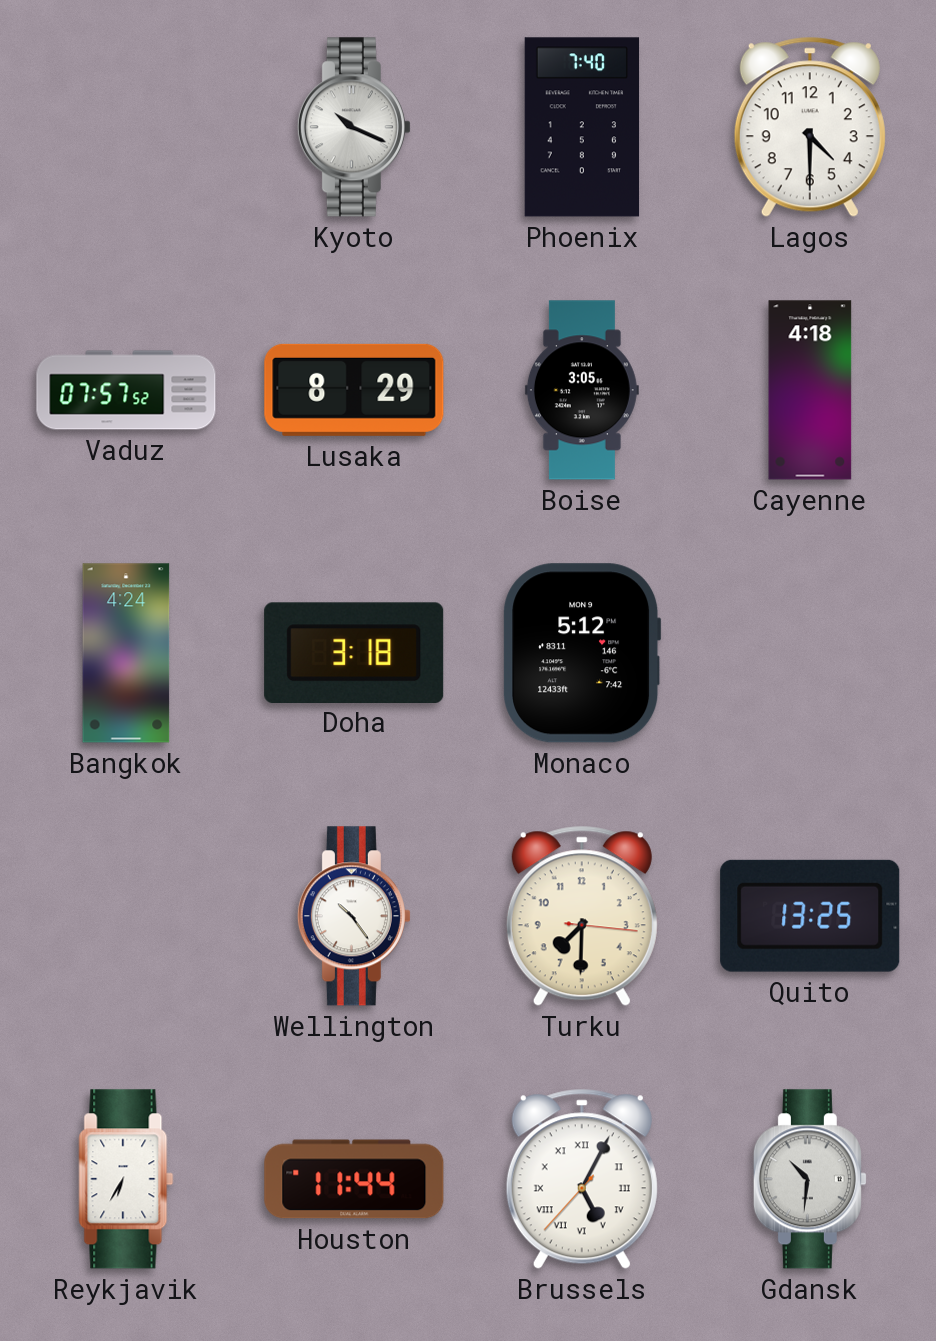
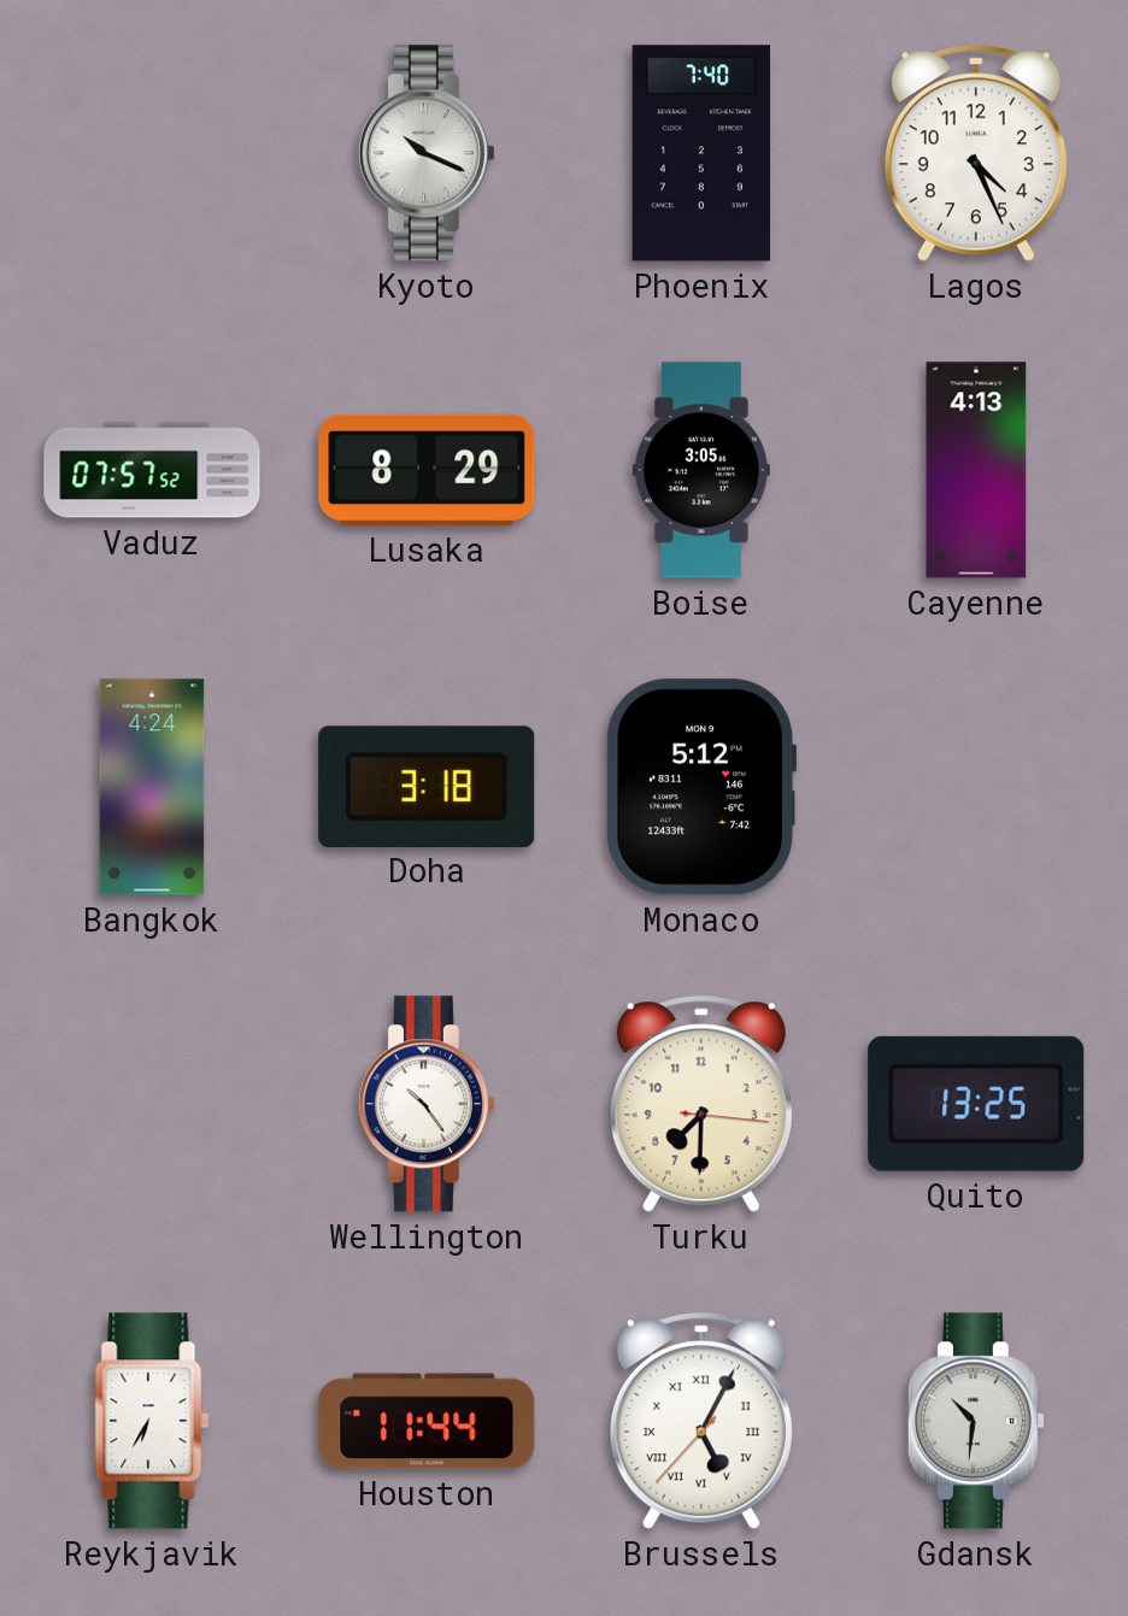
Lagos: 4:30 -> 4:26
Cayenne: 4:18 -> 4:13
